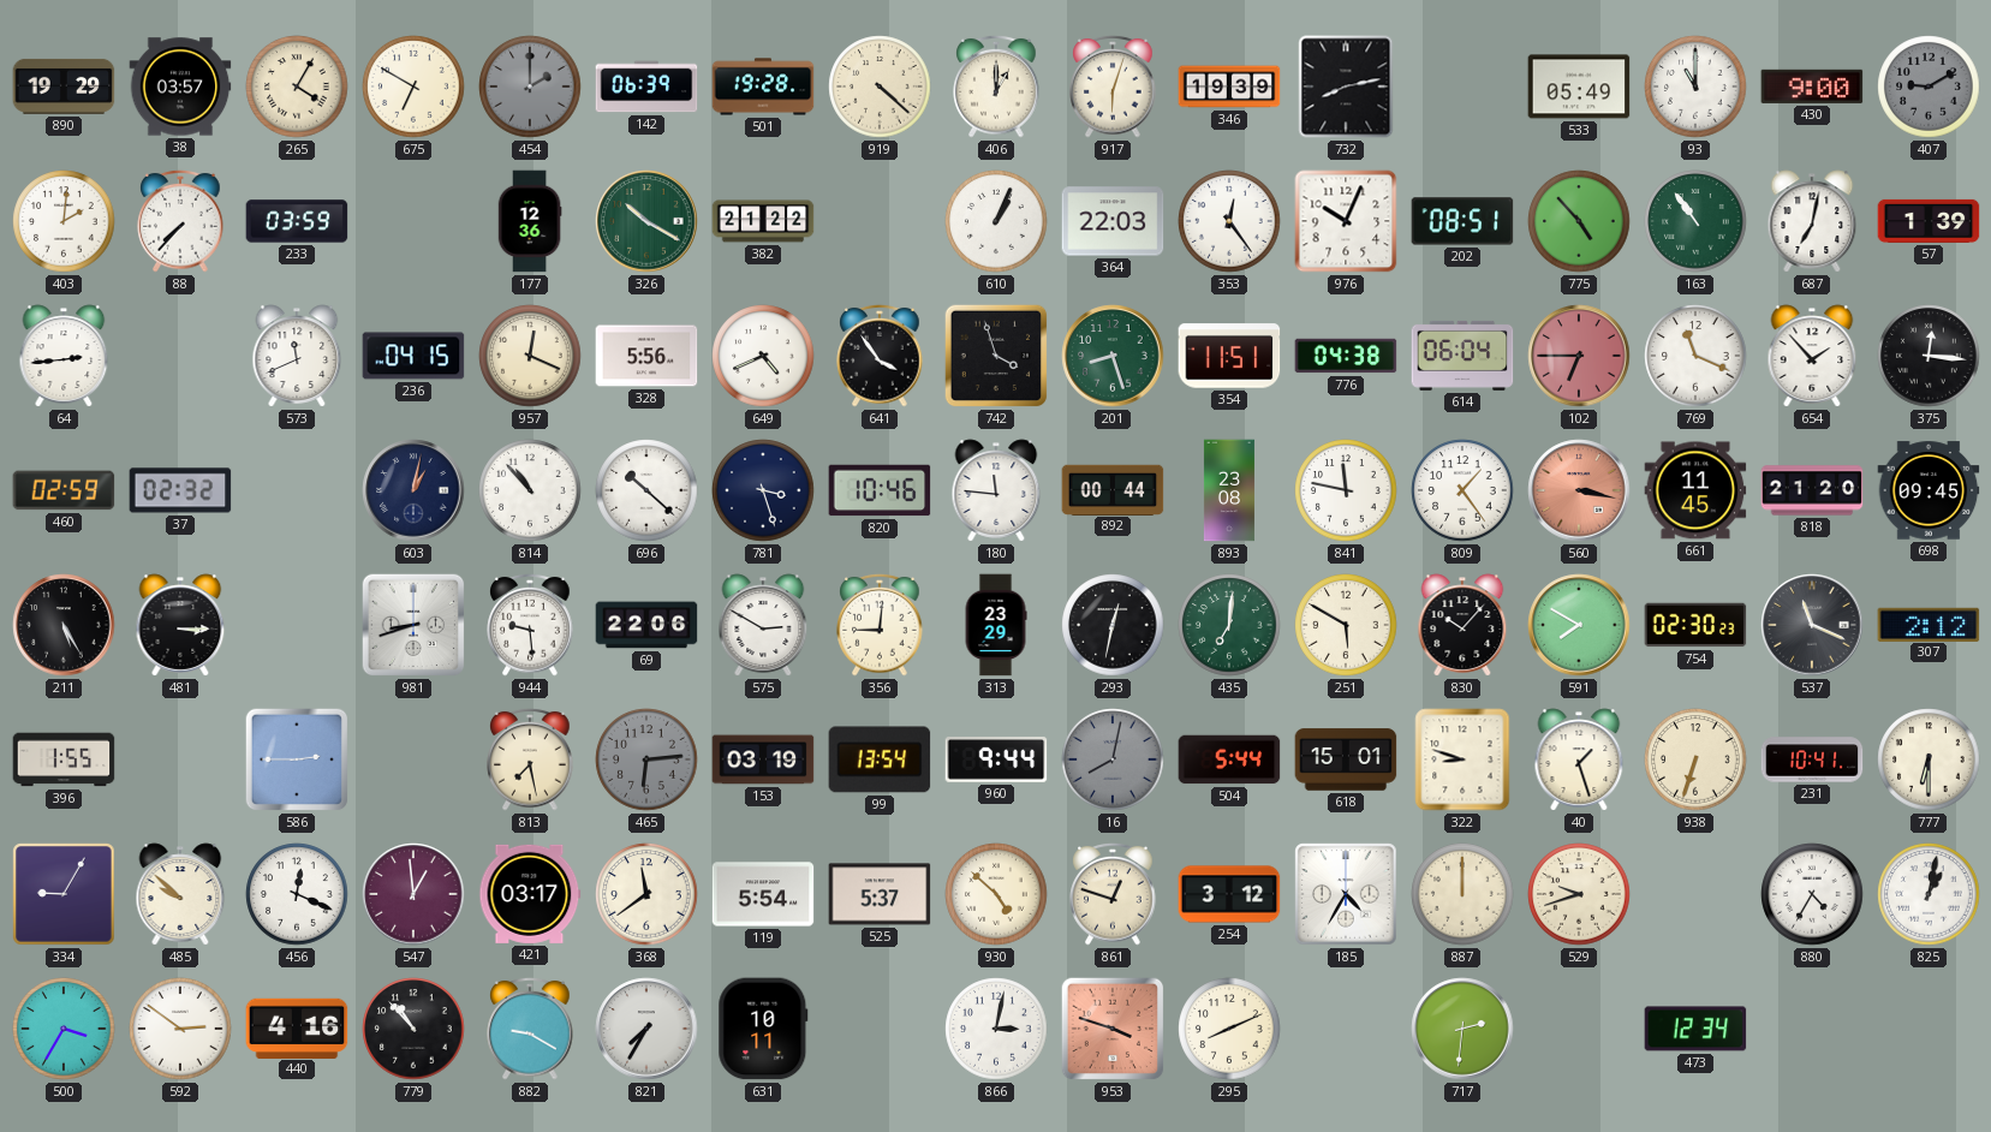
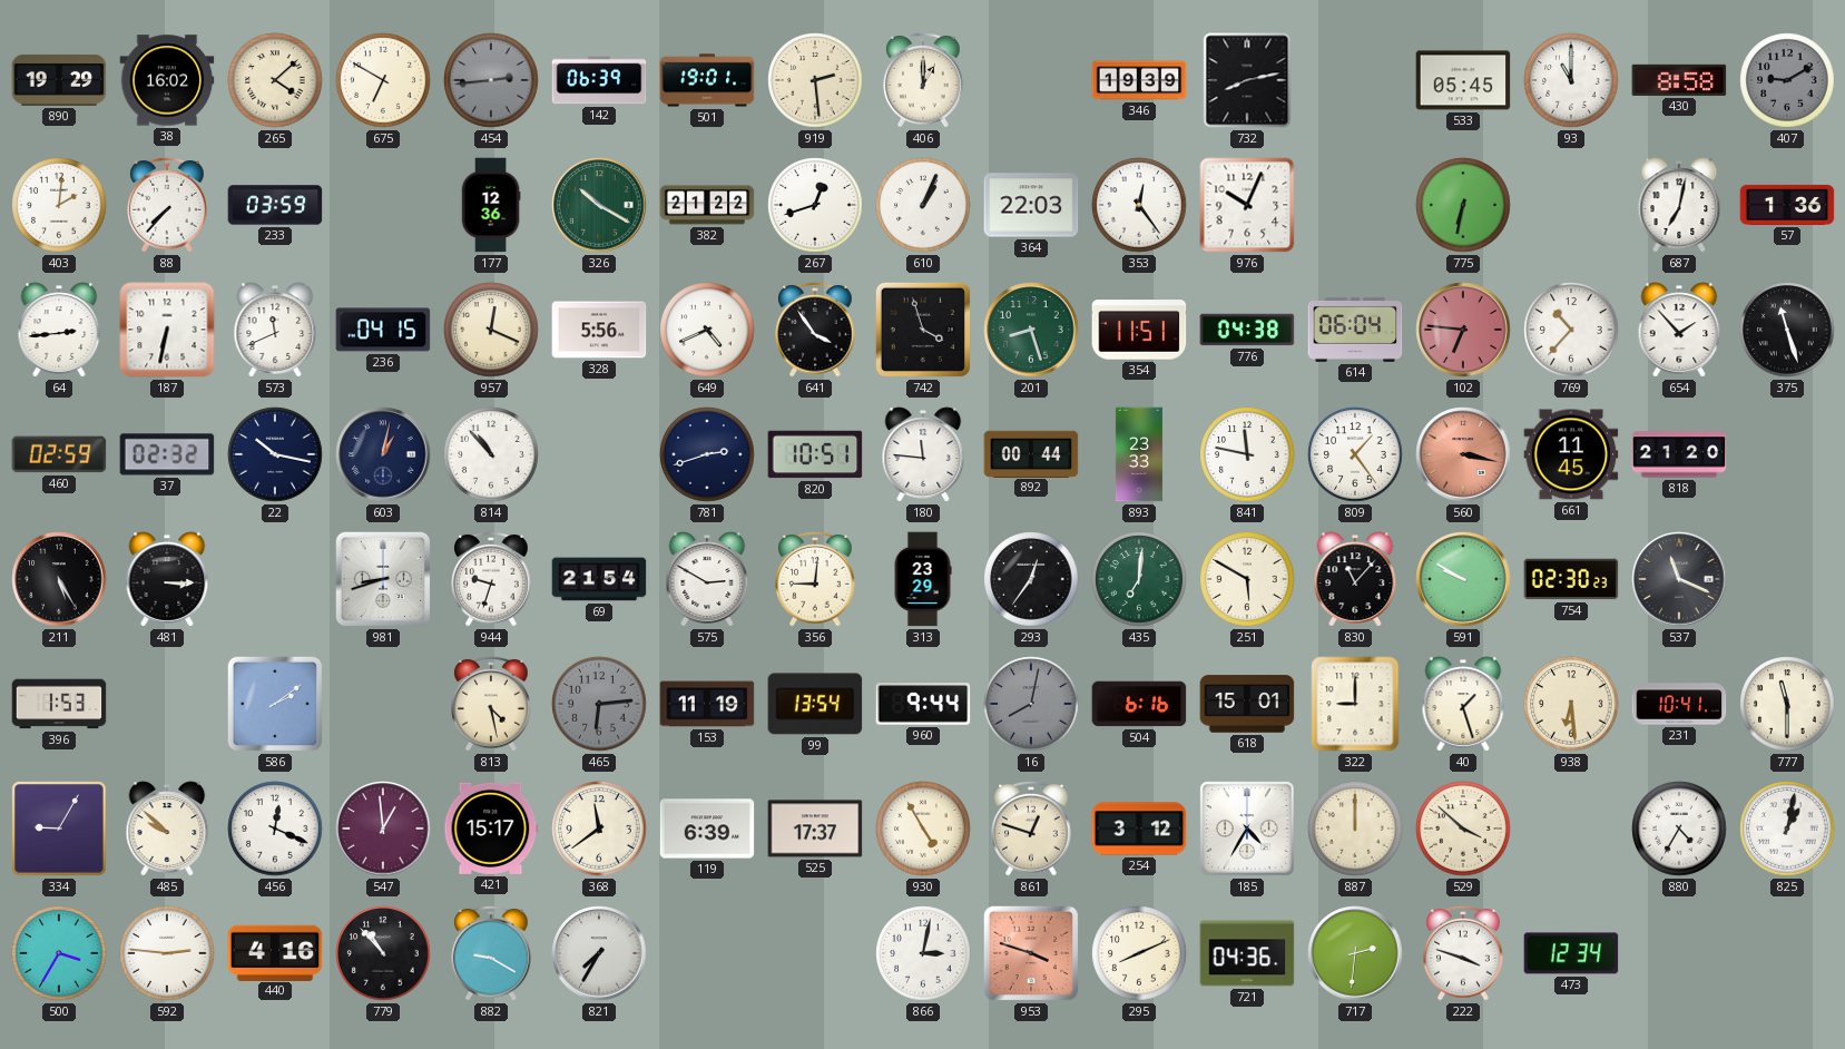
38: 03:57 -> 16:02
265: 4:05 -> 4:08
454: 2:00 -> 2:44
501: 19:28 -> 19:01
919: 4:22 -> 2:29
917: 6:03 -> none
533: 05:49 -> 05:45
430: 9:00 -> 8:58
267: none -> 12:42
202: 08:51 -> none
775: 4:53 -> 6:32
163: 10:54 -> none
57: 1:39 -> 1:36
187: none -> 6:32
102: 6:45 -> 6:46
769: 11:19 -> 10:37
375: 12:16 -> 11:27
22: none -> 10:17
696: 10:22 -> none
781: 3:27 -> 2:42
820: 10:46 -> 10:51
893: 23:08 -> 23:33
698: 09:45 -> none
944: 9:29 -> 9:33
69: 22:06 -> 21:54
293: 12:32 -> 12:36
830: 10:07 -> 11:07
591: 7:50 -> 9:50
307: 2:12 -> none
396: 1:55 -> 1:53
586: 2:45 -> 2:09
813: 7:28 -> 4:28
153: 03:19 -> 11:19
504: 5:44 -> 6:16
322: 8:48 -> 9:00
938: 6:33 -> 6:29
777: 6:30 -> 11:30
421: 03:17 -> 15:17
119: 5:54 -> 6:39
525: 5:37 -> 17:37
930: 4:52 -> 4:55
529: 9:42 -> 3:52
592: 2:51 -> 2:46
631: 10:11 -> none
721: none -> 04:36
222: none -> 3:48
